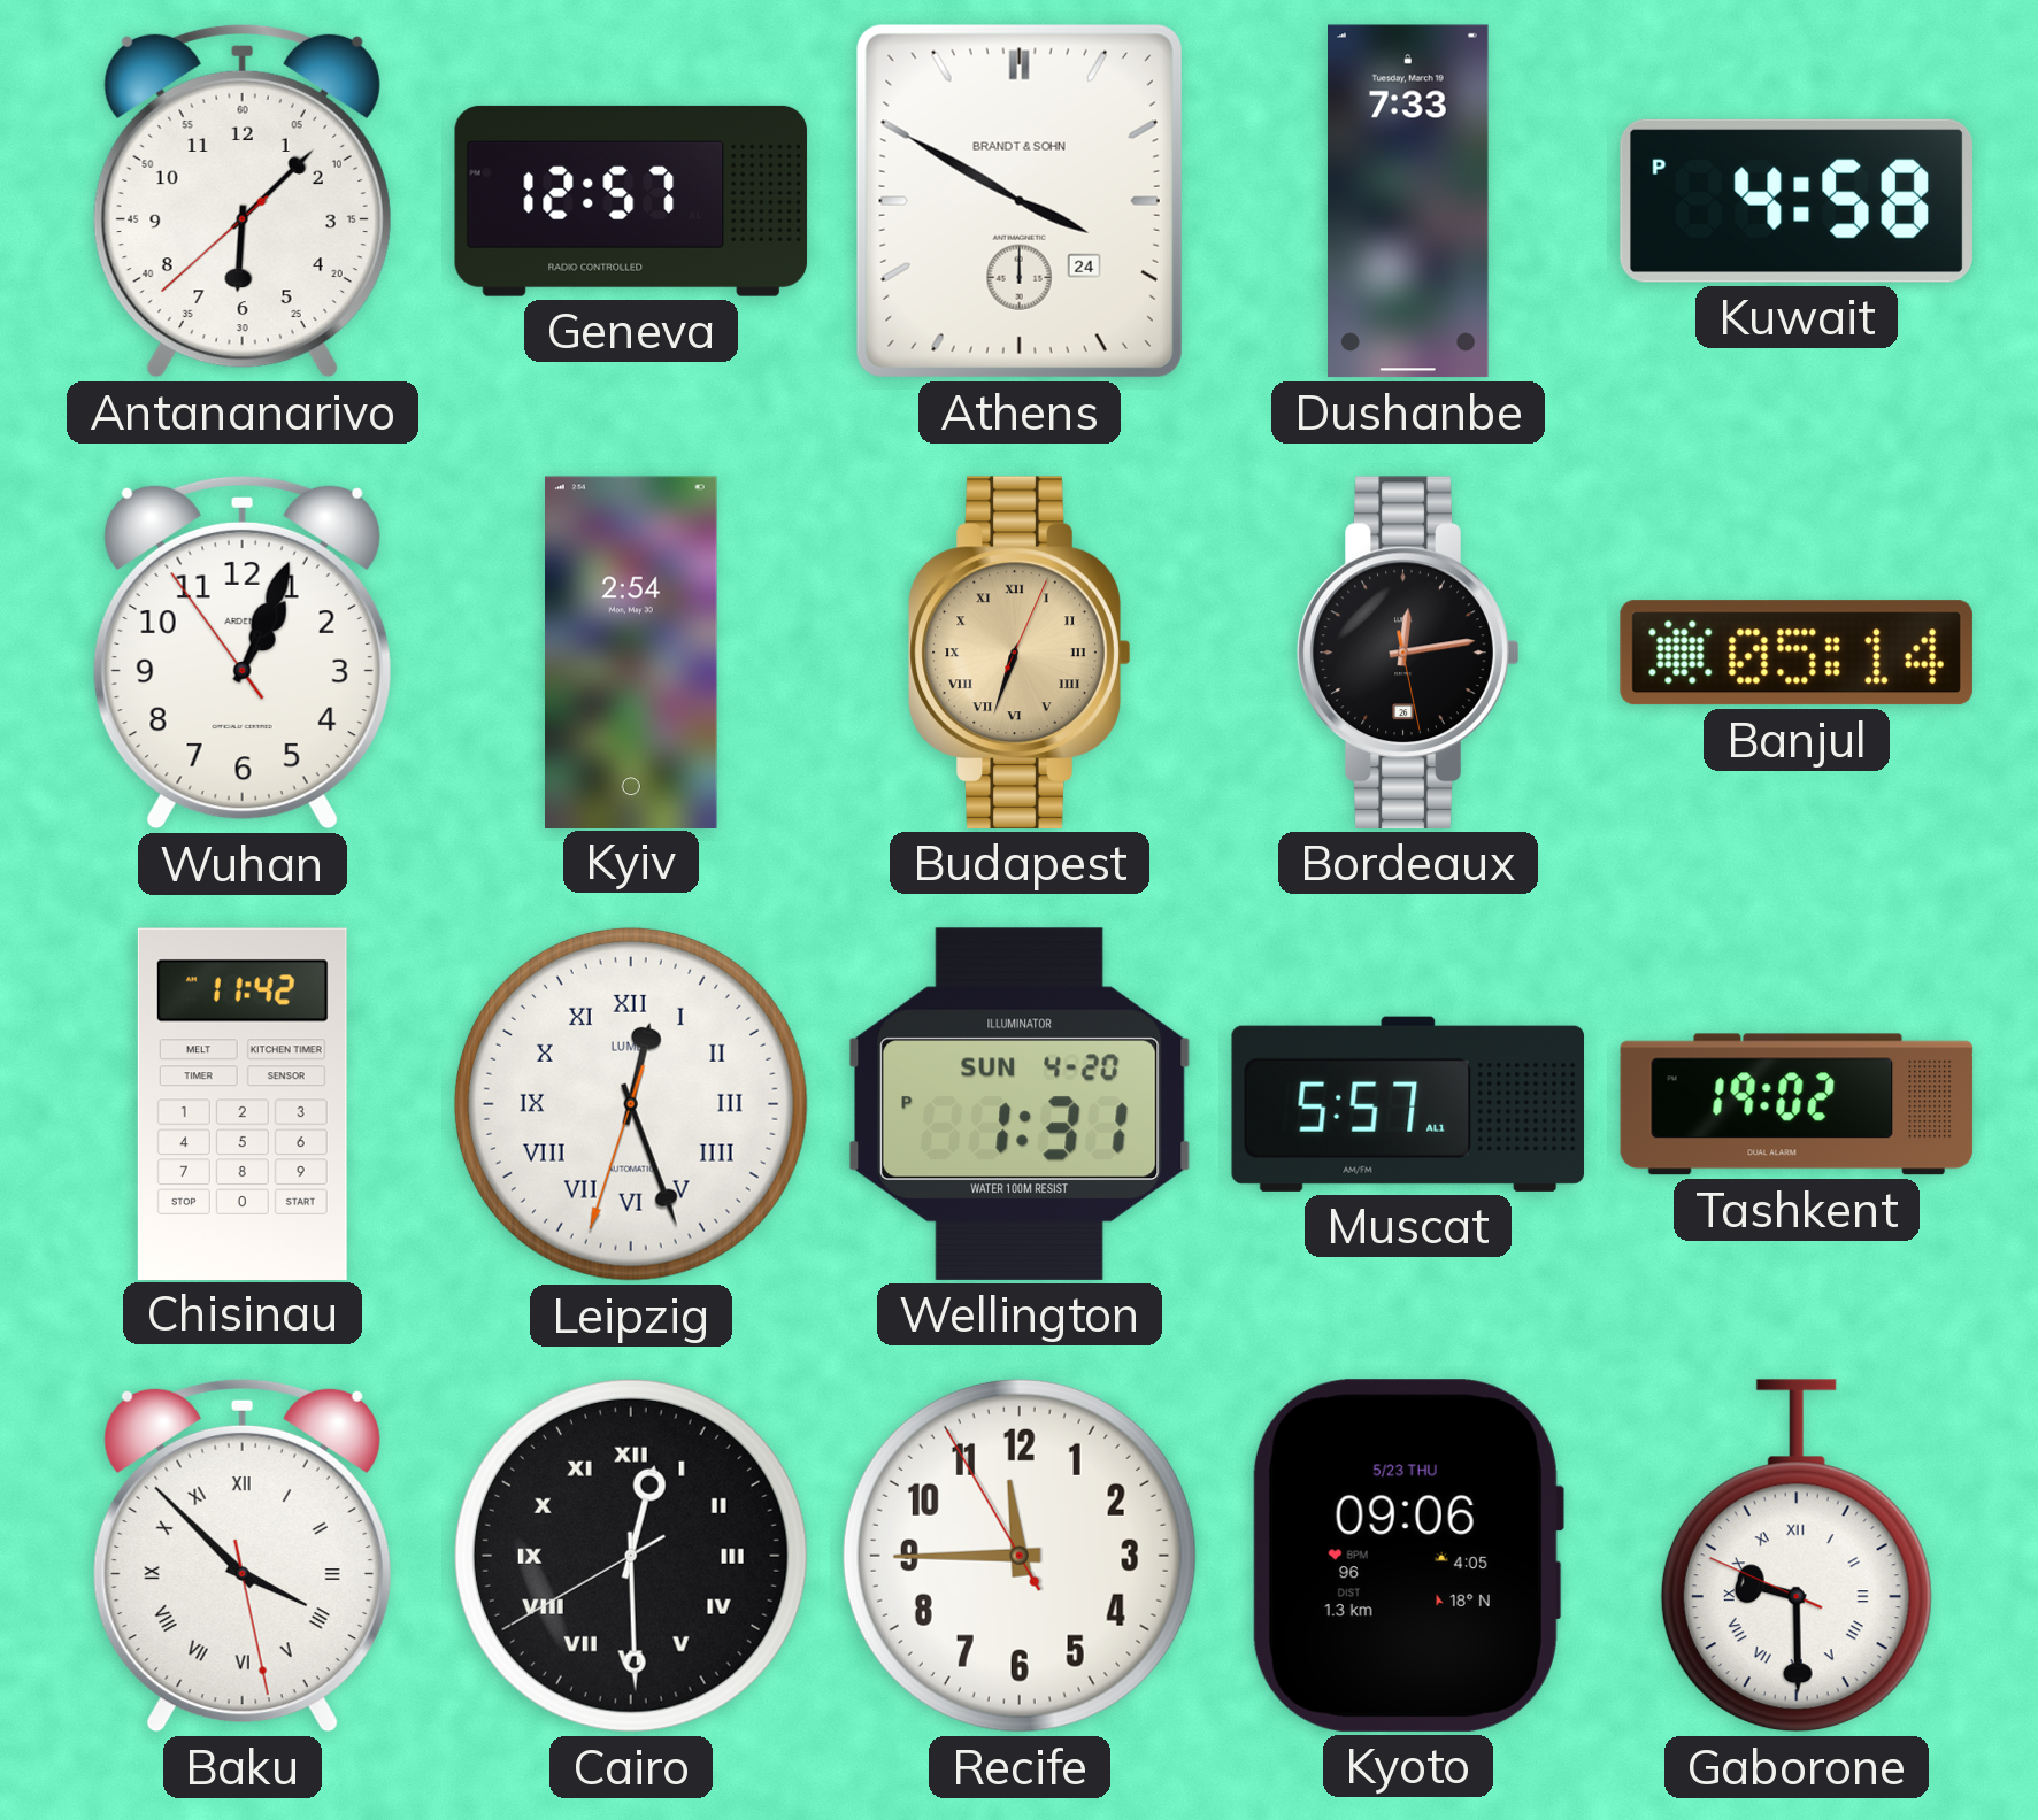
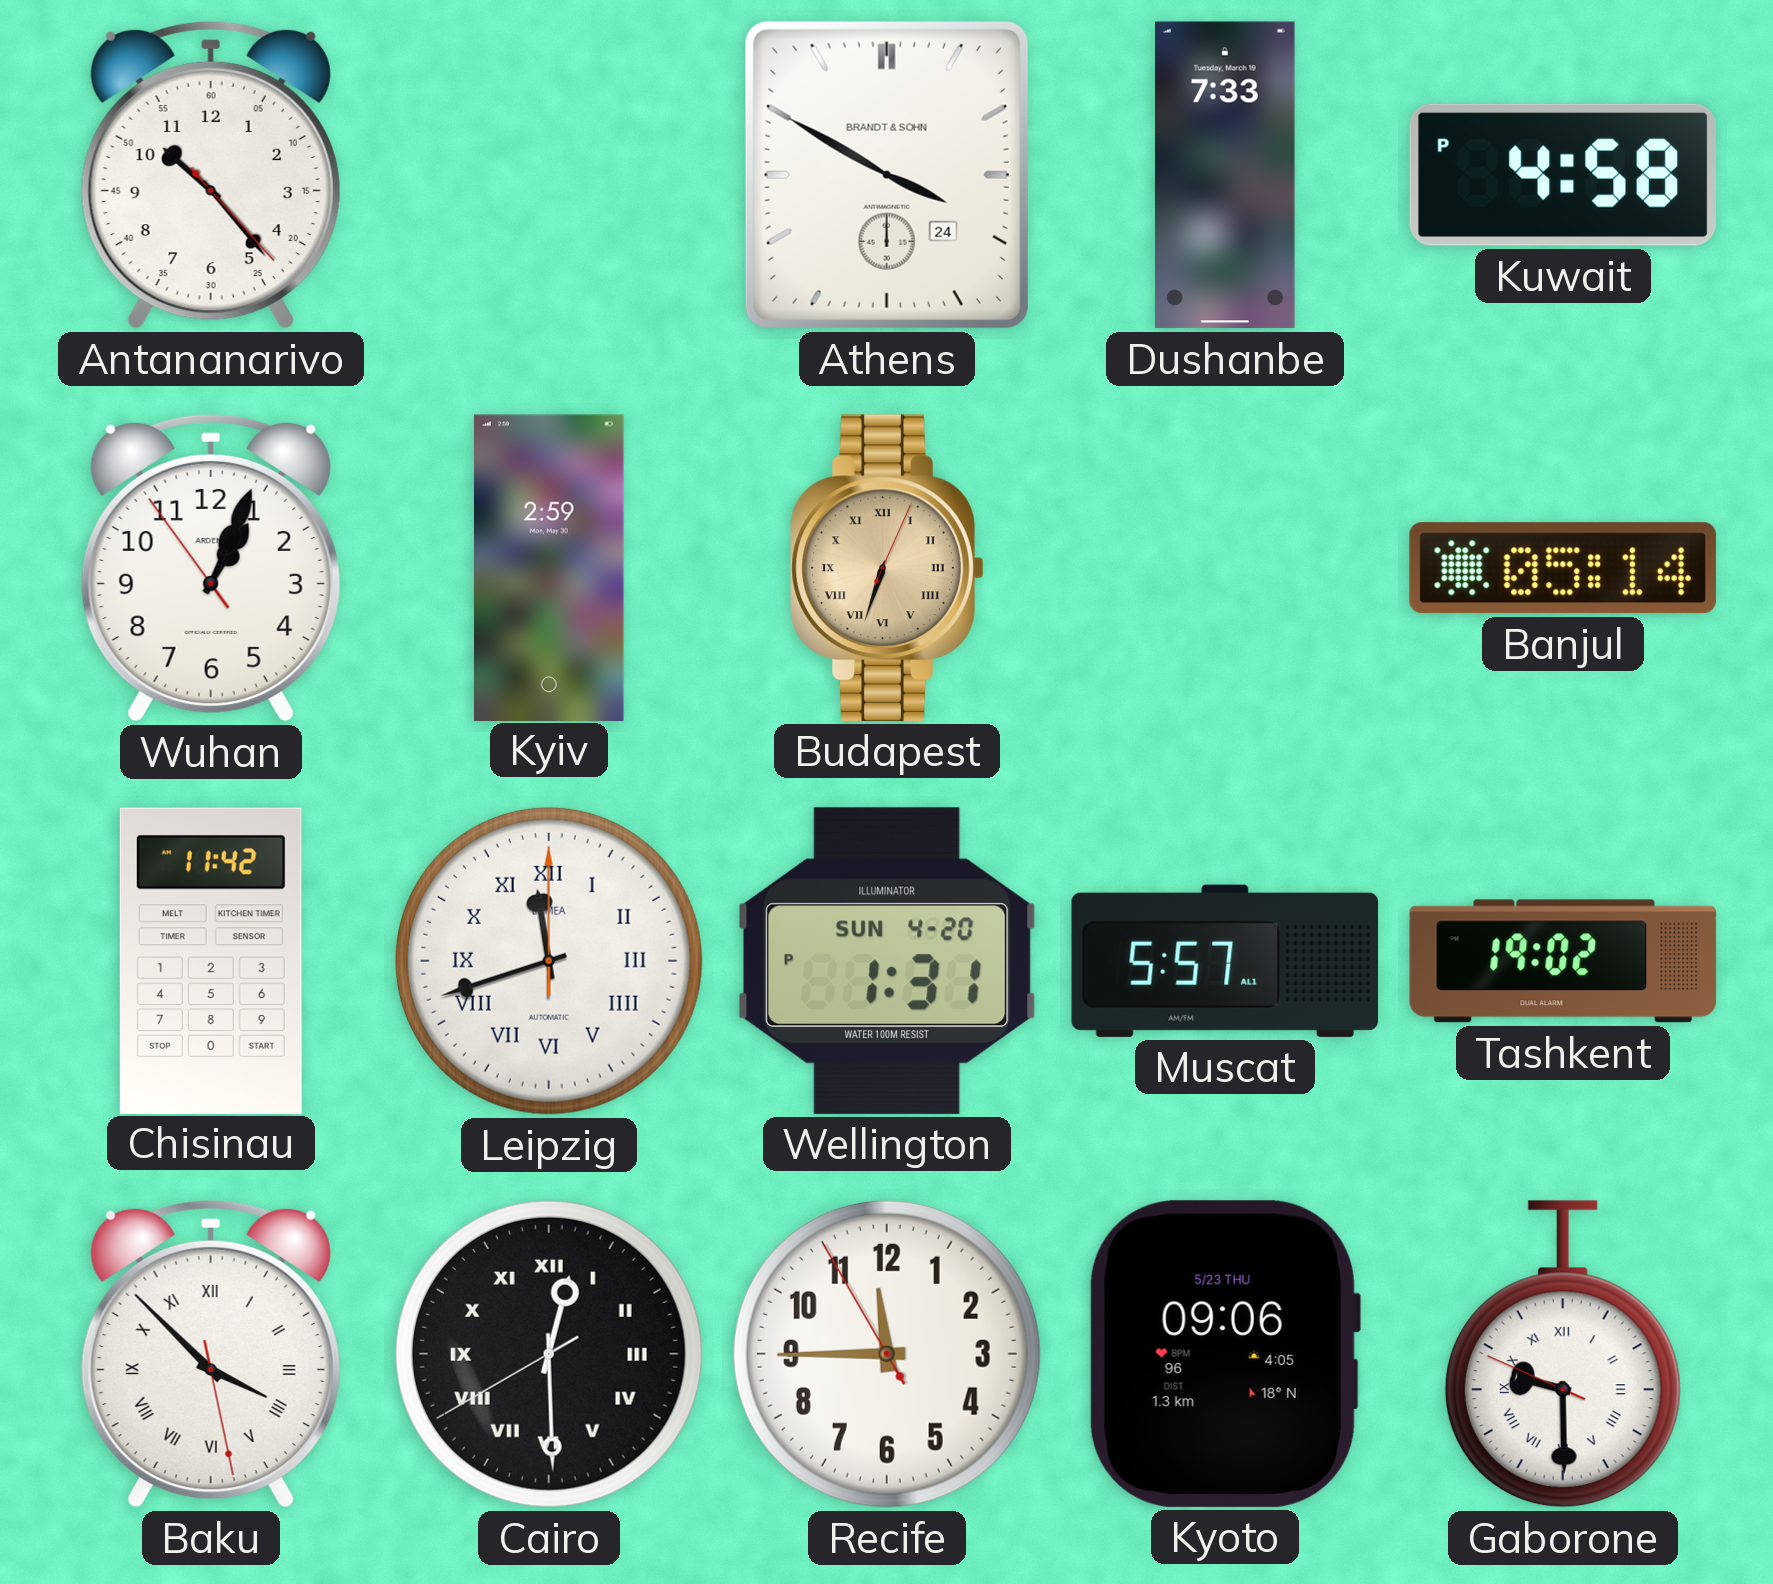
Antananarivo: 6:07 -> 10:23
Geneva: 12:57 -> none
Kyiv: 2:54 -> 2:59
Bordeaux: 12:13 -> none
Leipzig: 12:26 -> 11:42
